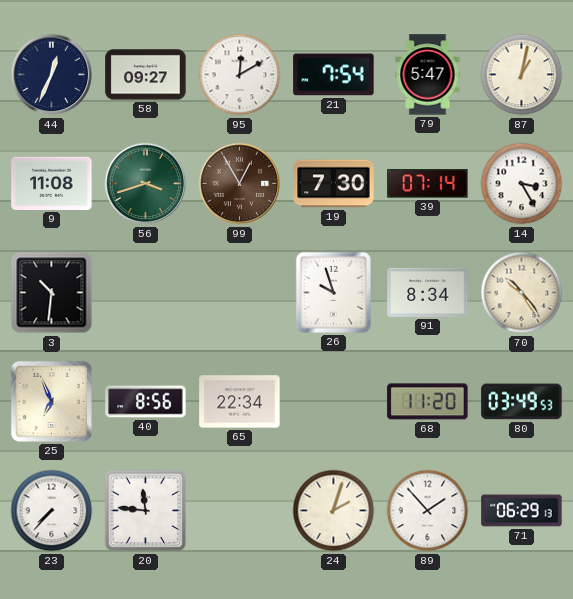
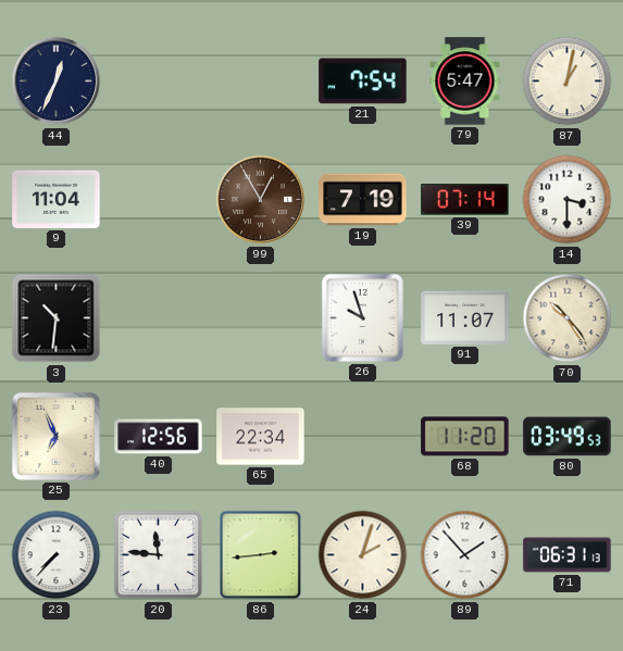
58: 09:27 -> none
95: 12:10 -> none
9: 11:08 -> 11:04
56: 3:42 -> none
19: 7:30 -> 7:19
14: 3:25 -> 3:30
91: 8:34 -> 11:07
40: 8:56 -> 12:56
86: none -> 2:44
71: 06:29 -> 06:31
